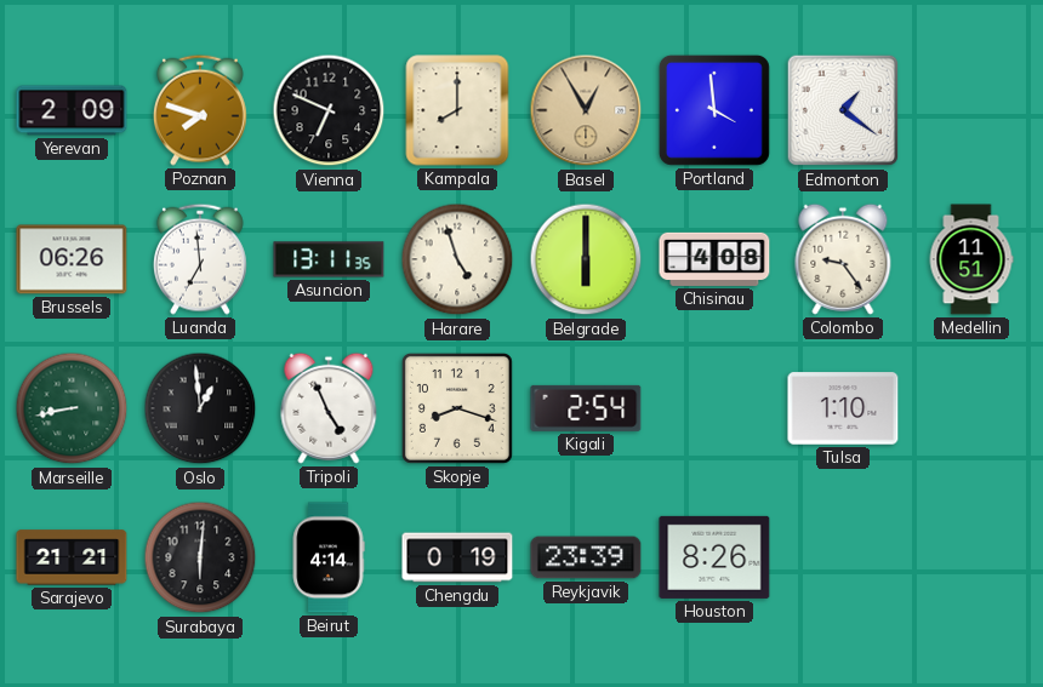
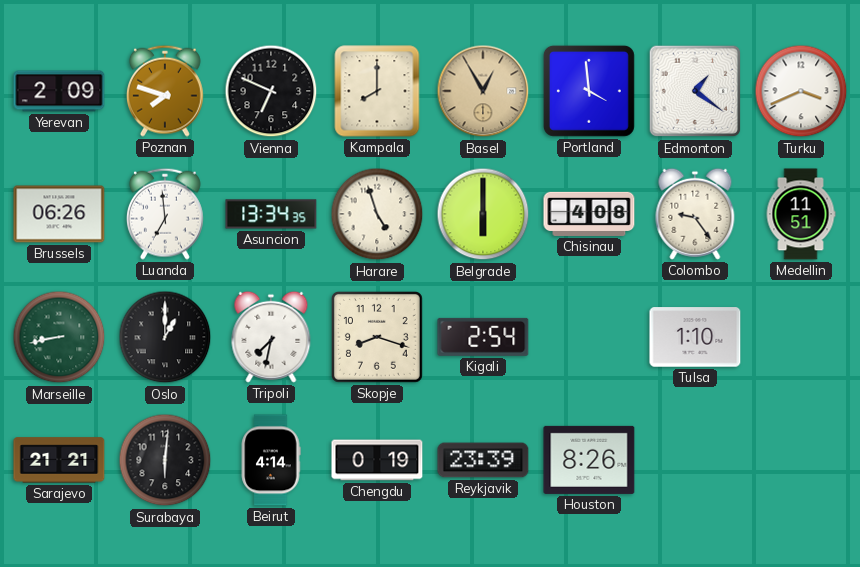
Turku: none -> 3:41
Asuncion: 13:11 -> 13:34
Oslo: 12:59 -> 1:00
Tripoli: 4:56 -> 7:32
